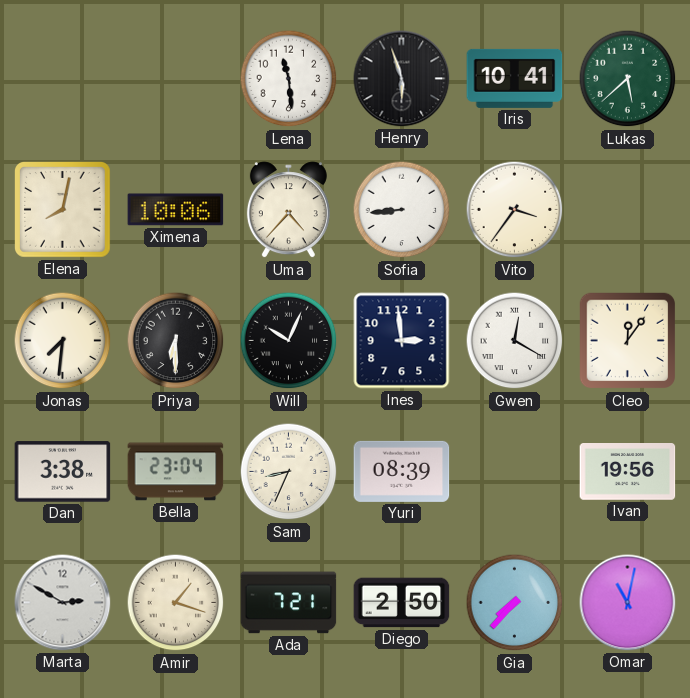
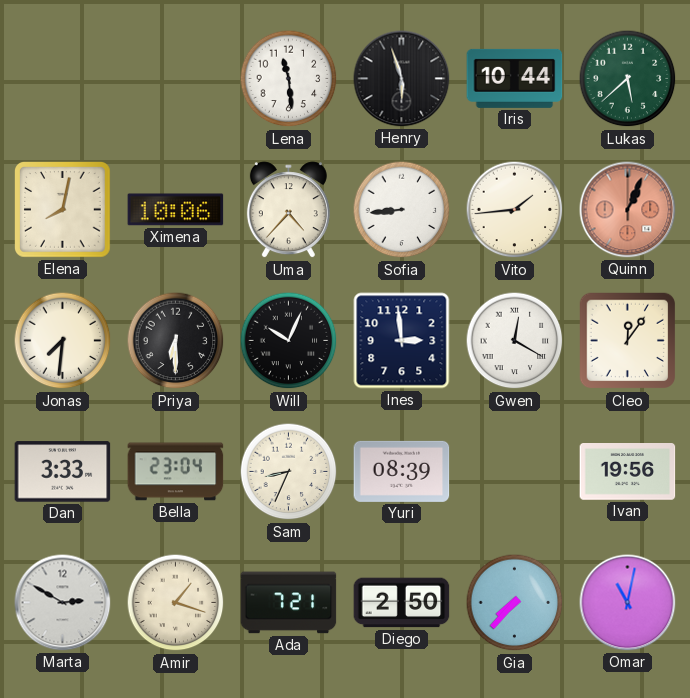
Iris: 10:41 -> 10:44
Vito: 3:36 -> 1:44
Quinn: none -> 1:04
Dan: 3:38 -> 3:33
